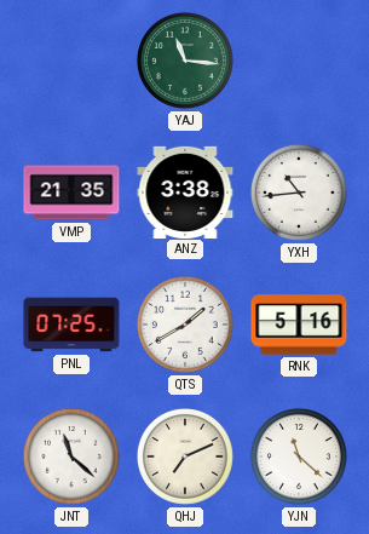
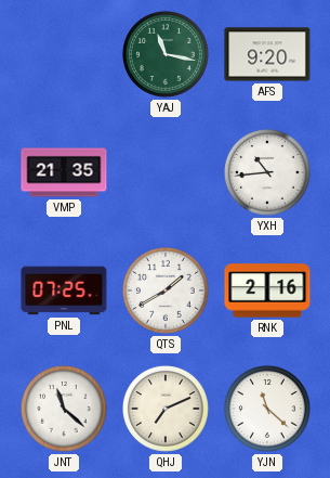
YAJ: 11:16 -> 11:17
AFS: none -> 9:20
ANZ: 3:38 -> none
RNK: 5:16 -> 2:16
